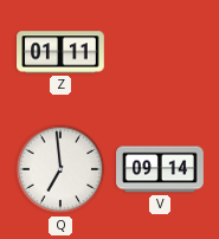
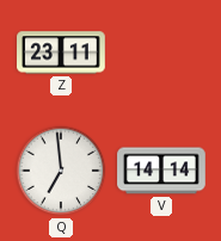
Z: 01:11 -> 23:11
V: 09:14 -> 14:14
